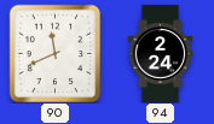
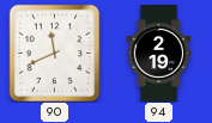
94: 2:24 -> 2:19
